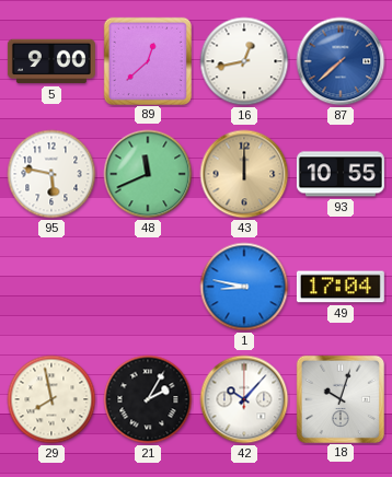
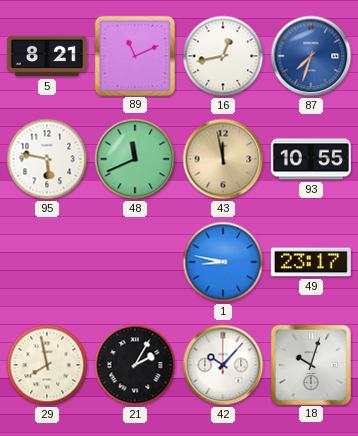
5: 9:00 -> 8:21
89: 12:38 -> 11:11
87: 7:38 -> 7:33
43: 12:00 -> 11:58
49: 17:04 -> 23:17
